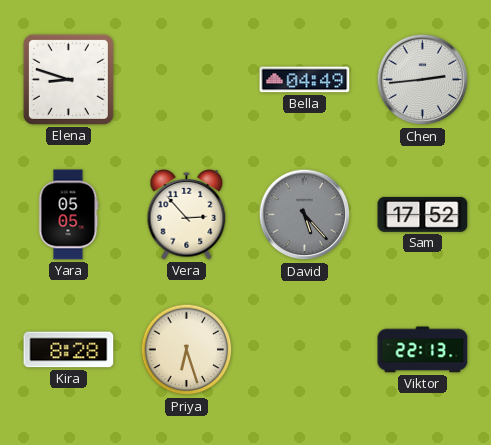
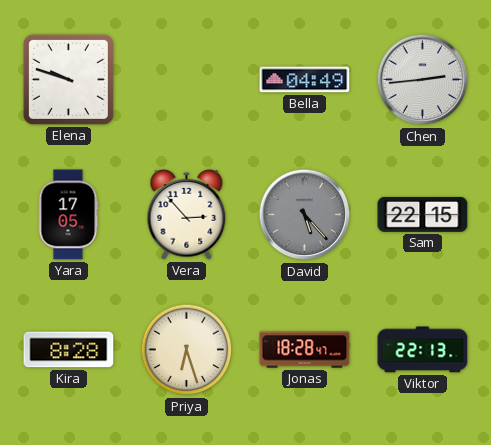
Elena: 8:48 -> 9:48
Yara: 05:05 -> 17:05
Sam: 17:52 -> 22:15
Jonas: none -> 18:28
